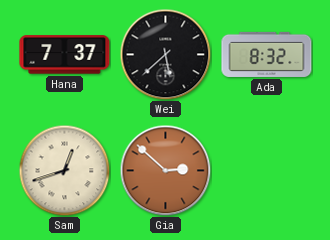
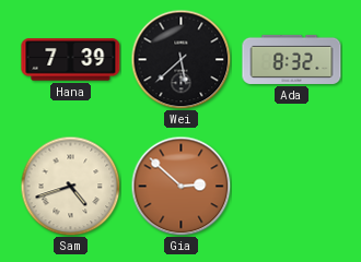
Hana: 7:37 -> 7:39
Sam: 12:42 -> 4:42
